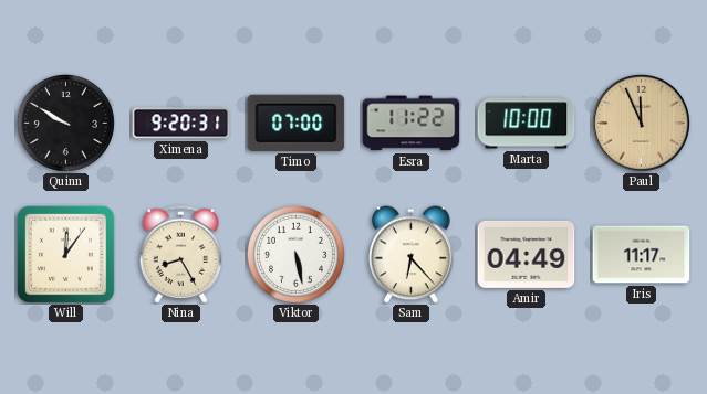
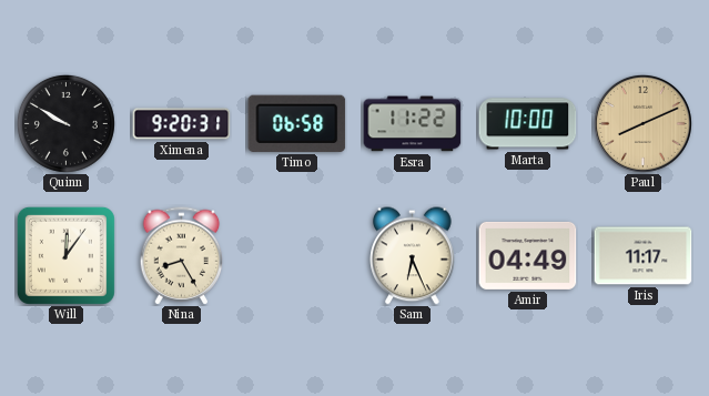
Timo: 07:00 -> 06:58
Paul: 11:56 -> 8:11
Viktor: 5:28 -> none
Sam: 6:23 -> 6:26
